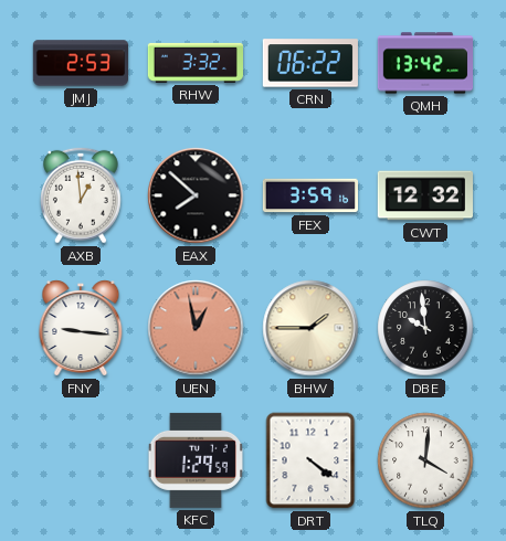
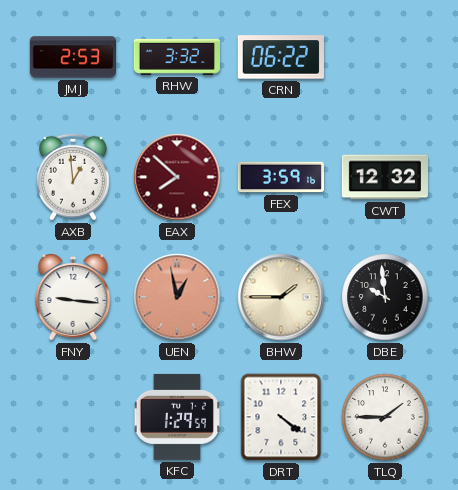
QMH: 13:42 -> none
EAX dial: black -> burgundy
TLQ: 4:01 -> 1:45
